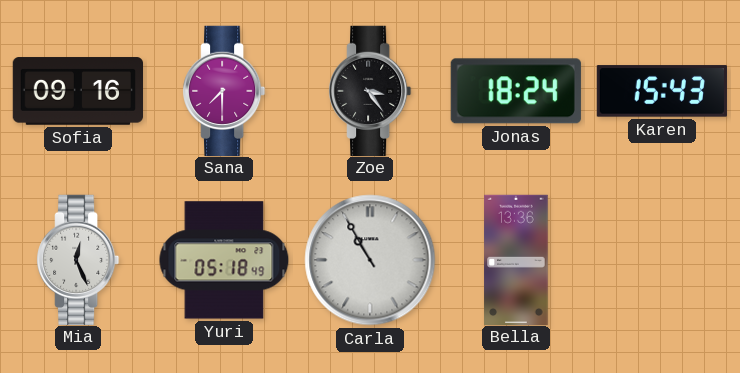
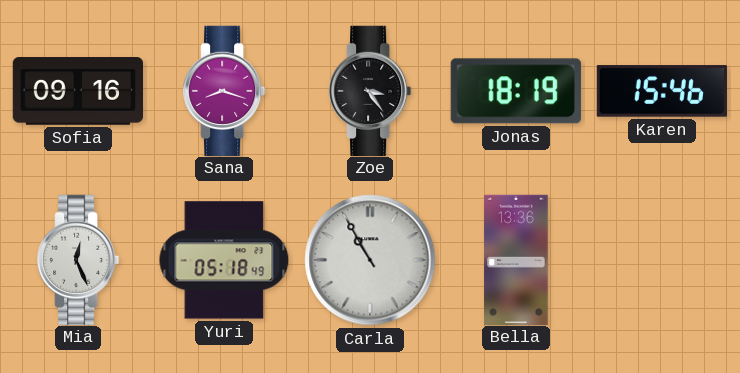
Sana: 7:30 -> 8:18
Jonas: 18:24 -> 18:19
Karen: 15:43 -> 15:46
